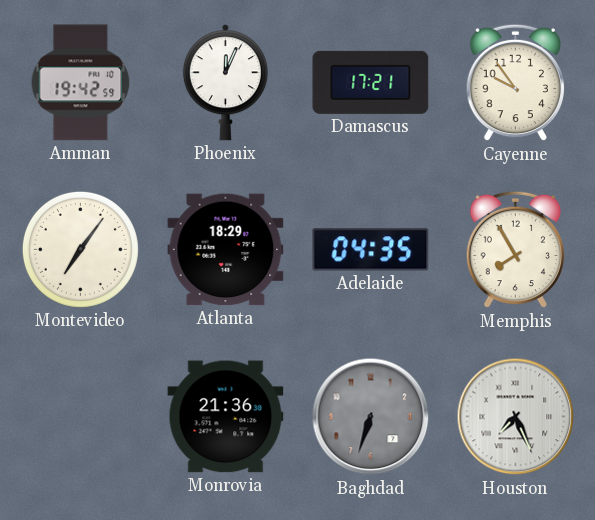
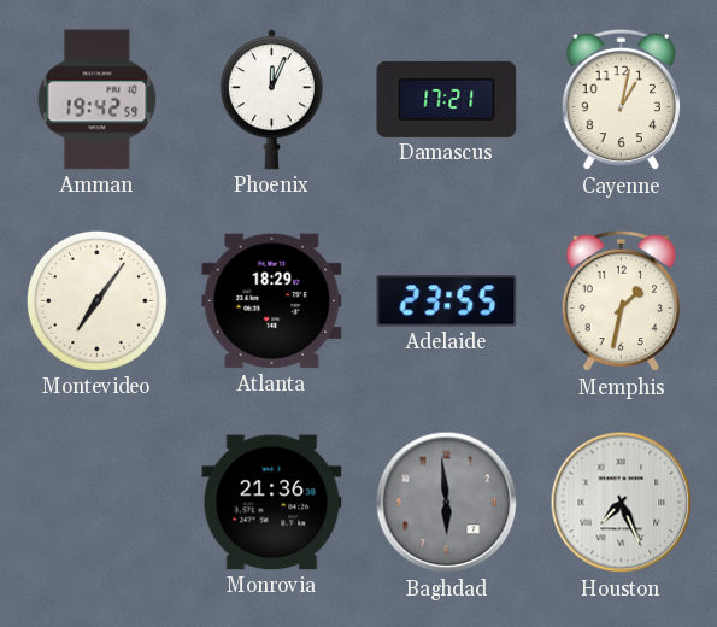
Cayenne: 9:54 -> 1:02
Adelaide: 04:35 -> 23:55
Memphis: 7:55 -> 1:32
Baghdad: 6:33 -> 5:59
